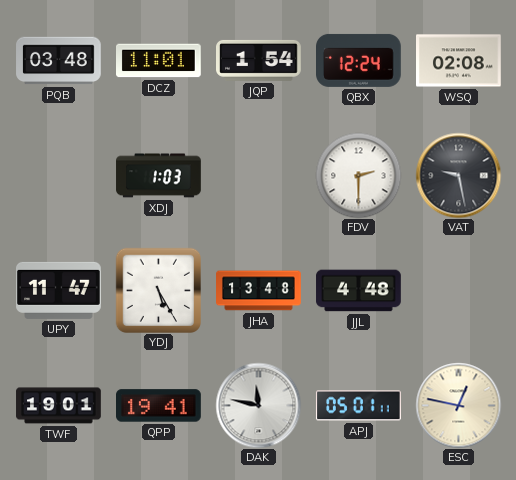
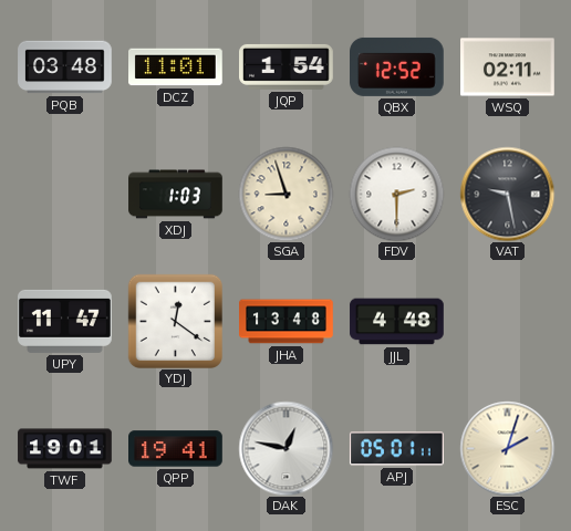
QBX: 12:24 -> 12:52
WSQ: 02:08 -> 02:11
SGA: none -> 8:57
YDJ: 5:25 -> 12:21
DAK: 11:47 -> 12:47
ESC: 12:47 -> 2:03
